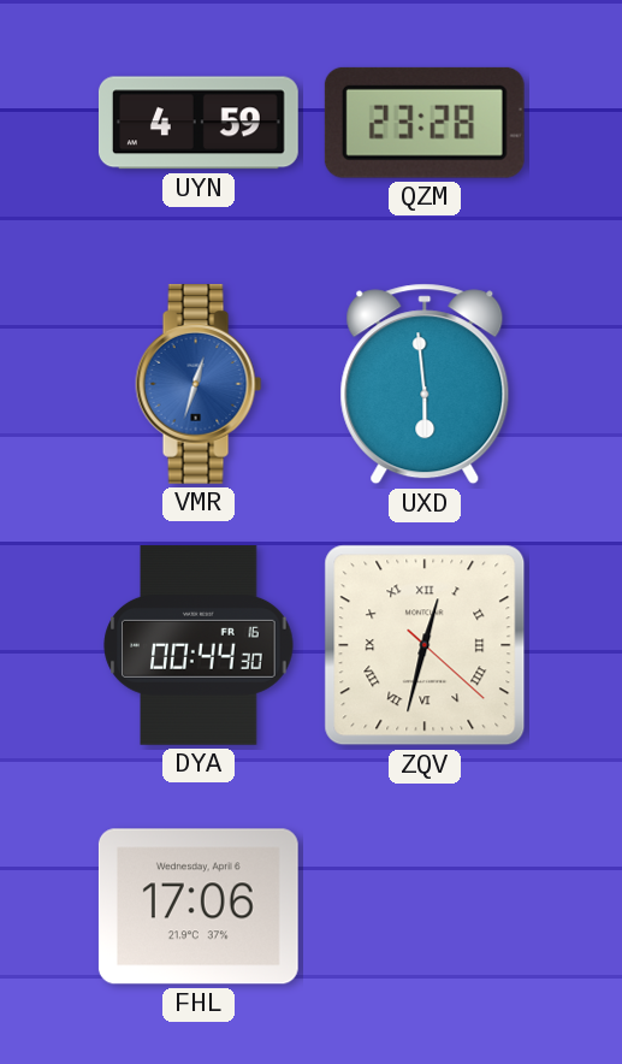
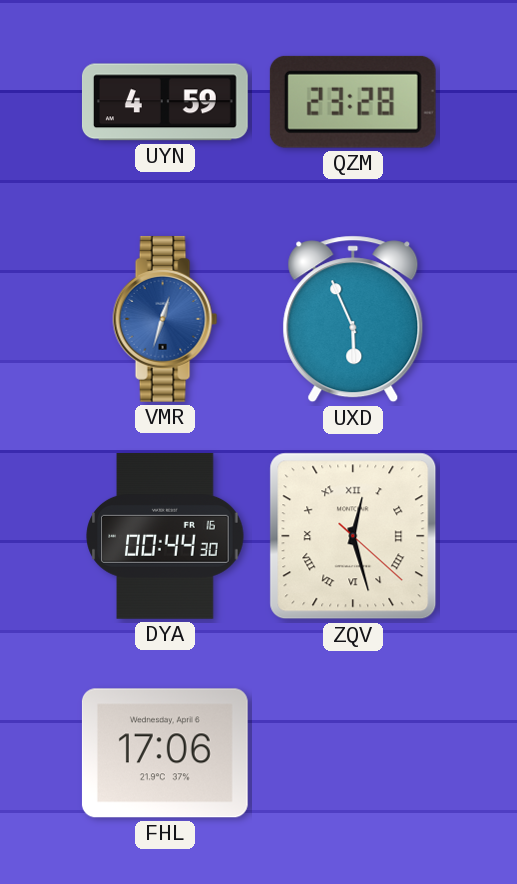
UXD: 5:59 -> 5:56
ZQV: 12:32 -> 12:27
